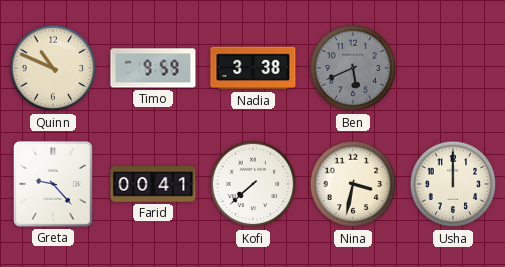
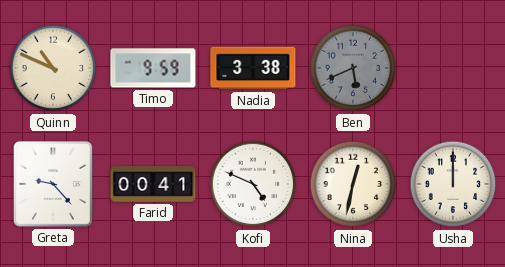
Kofi: 7:38 -> 4:49
Nina: 3:32 -> 12:32
